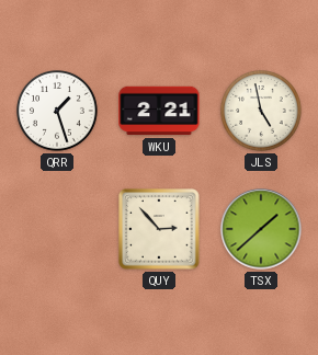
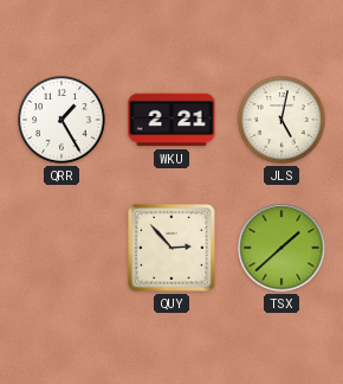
QRR: 1:27 -> 1:25
JLS: 4:58 -> 5:02
